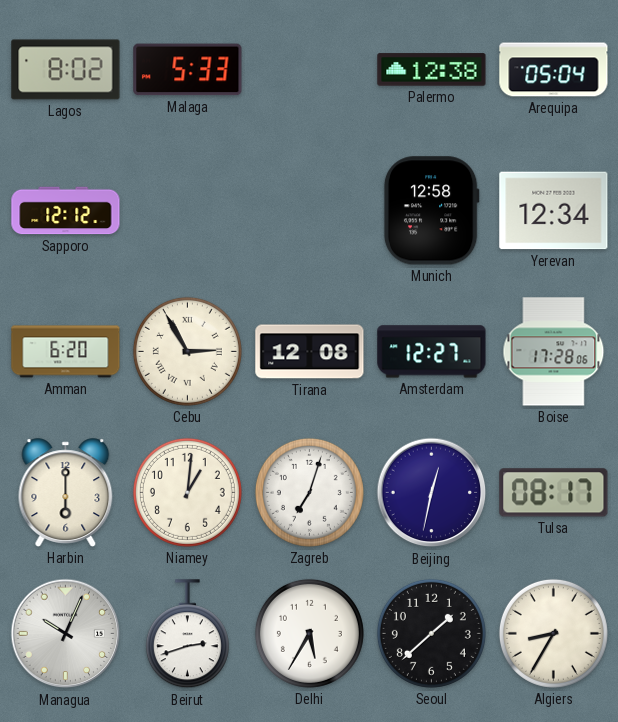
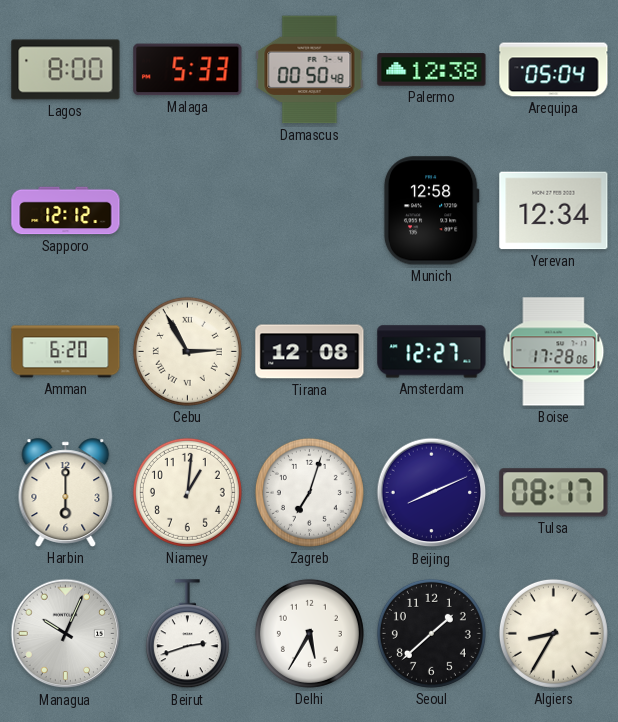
Lagos: 8:02 -> 8:00
Damascus: none -> 00:50
Beijing: 12:32 -> 8:11
